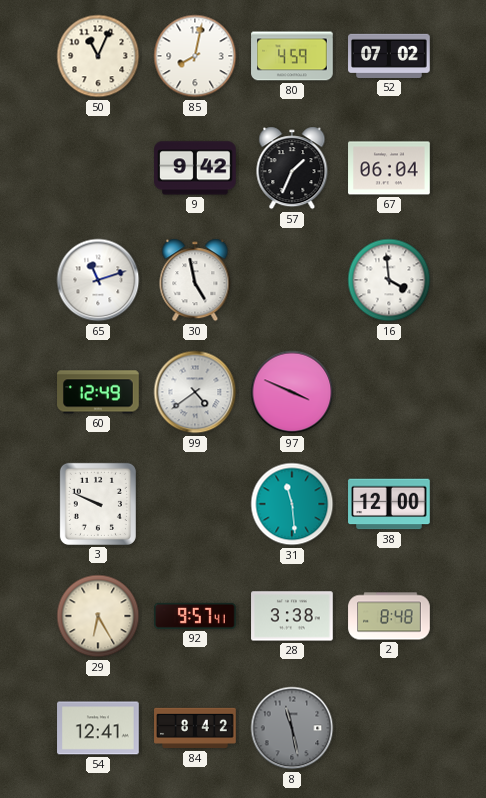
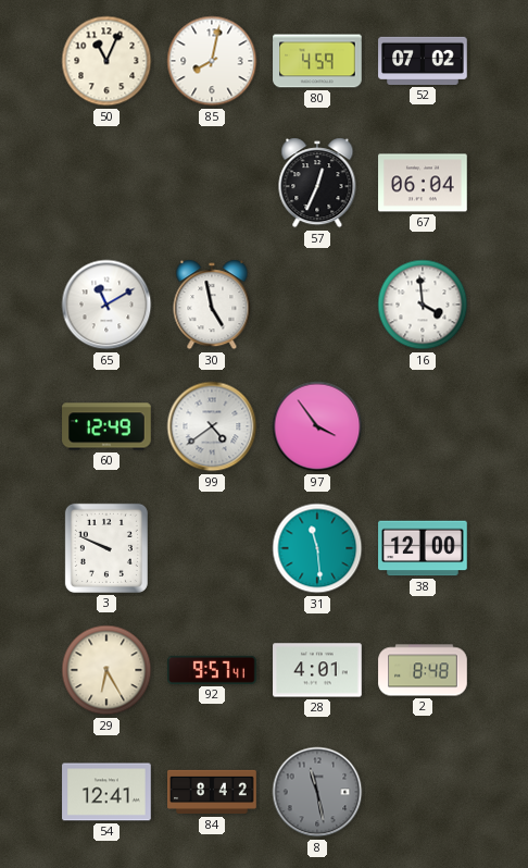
9: 9:42 -> none
57: 1:34 -> 12:34
65: 11:12 -> 11:10
97: 3:49 -> 3:54
28: 3:38 -> 4:01
